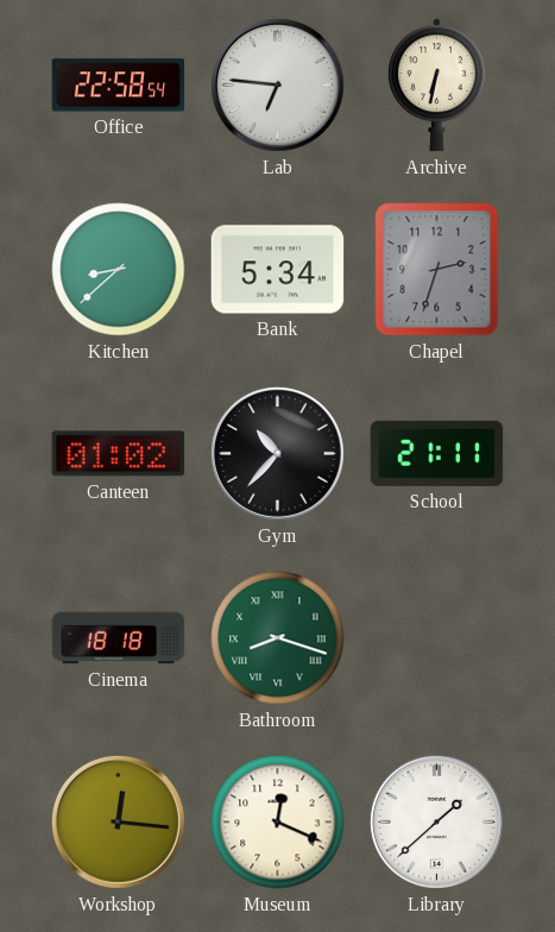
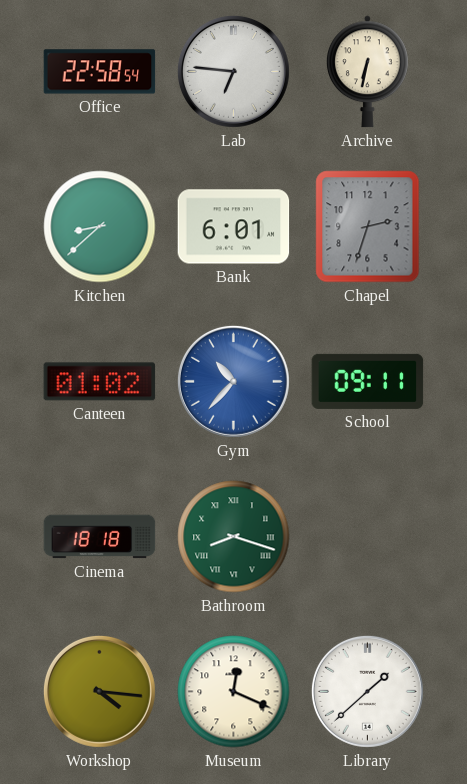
Bank: 5:34 -> 6:01
Gym dial: black -> blue
School: 21:11 -> 09:11
Workshop: 12:16 -> 4:16
